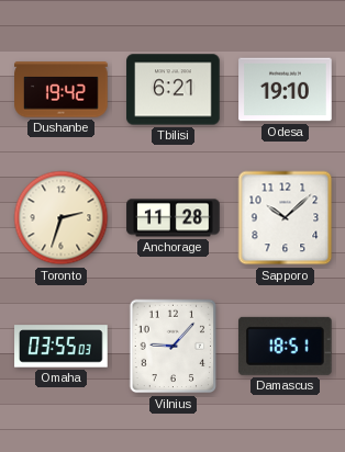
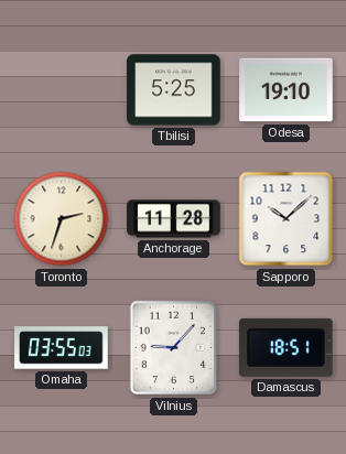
Dushanbe: 19:42 -> none
Tbilisi: 6:21 -> 5:25
